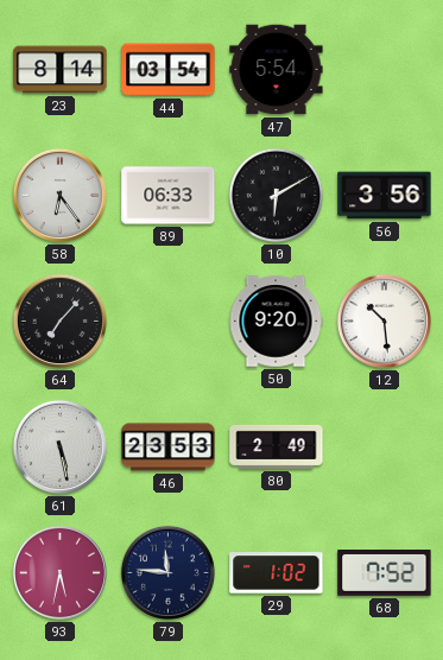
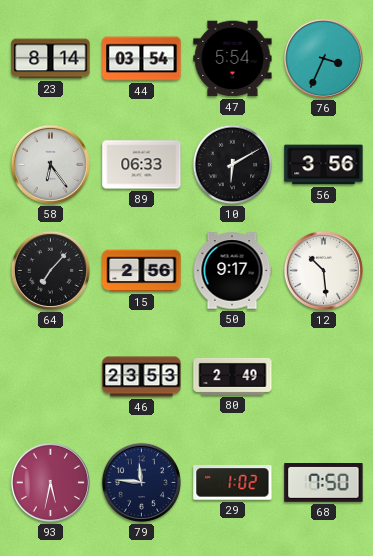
76: none -> 3:34
15: none -> 2:56
50: 9:20 -> 9:17
61: 5:28 -> none
68: 7:52 -> 7:50
